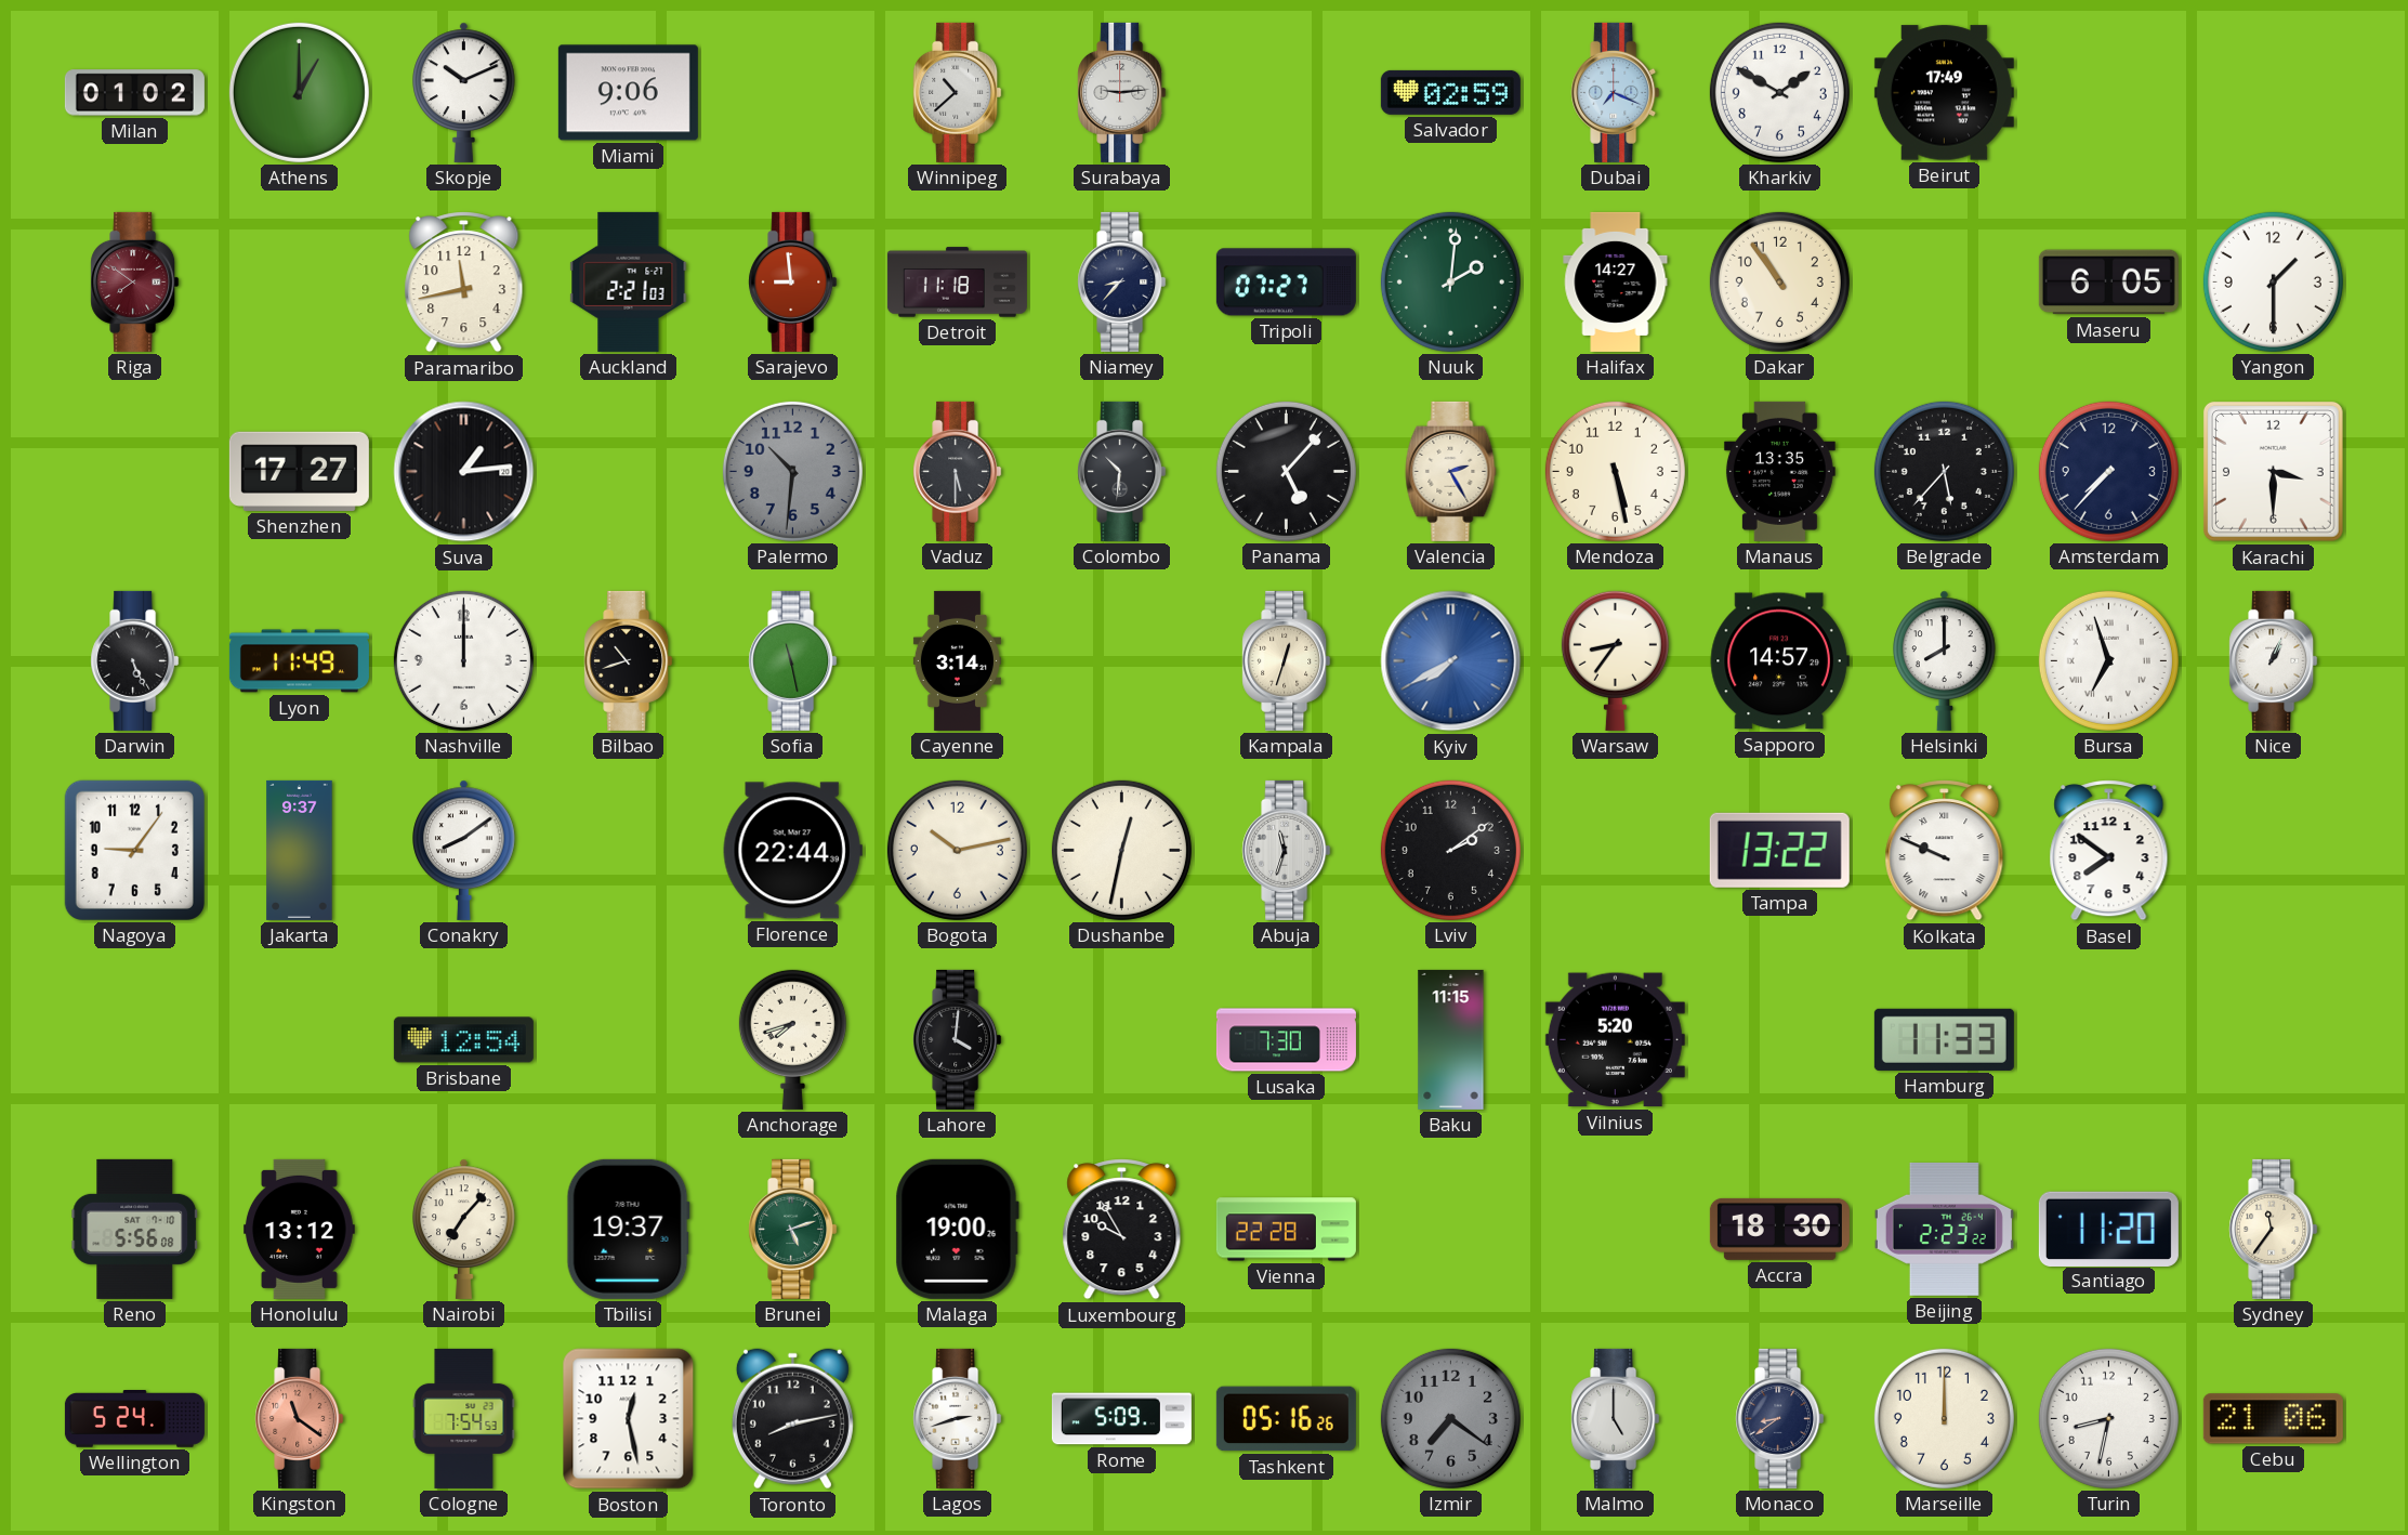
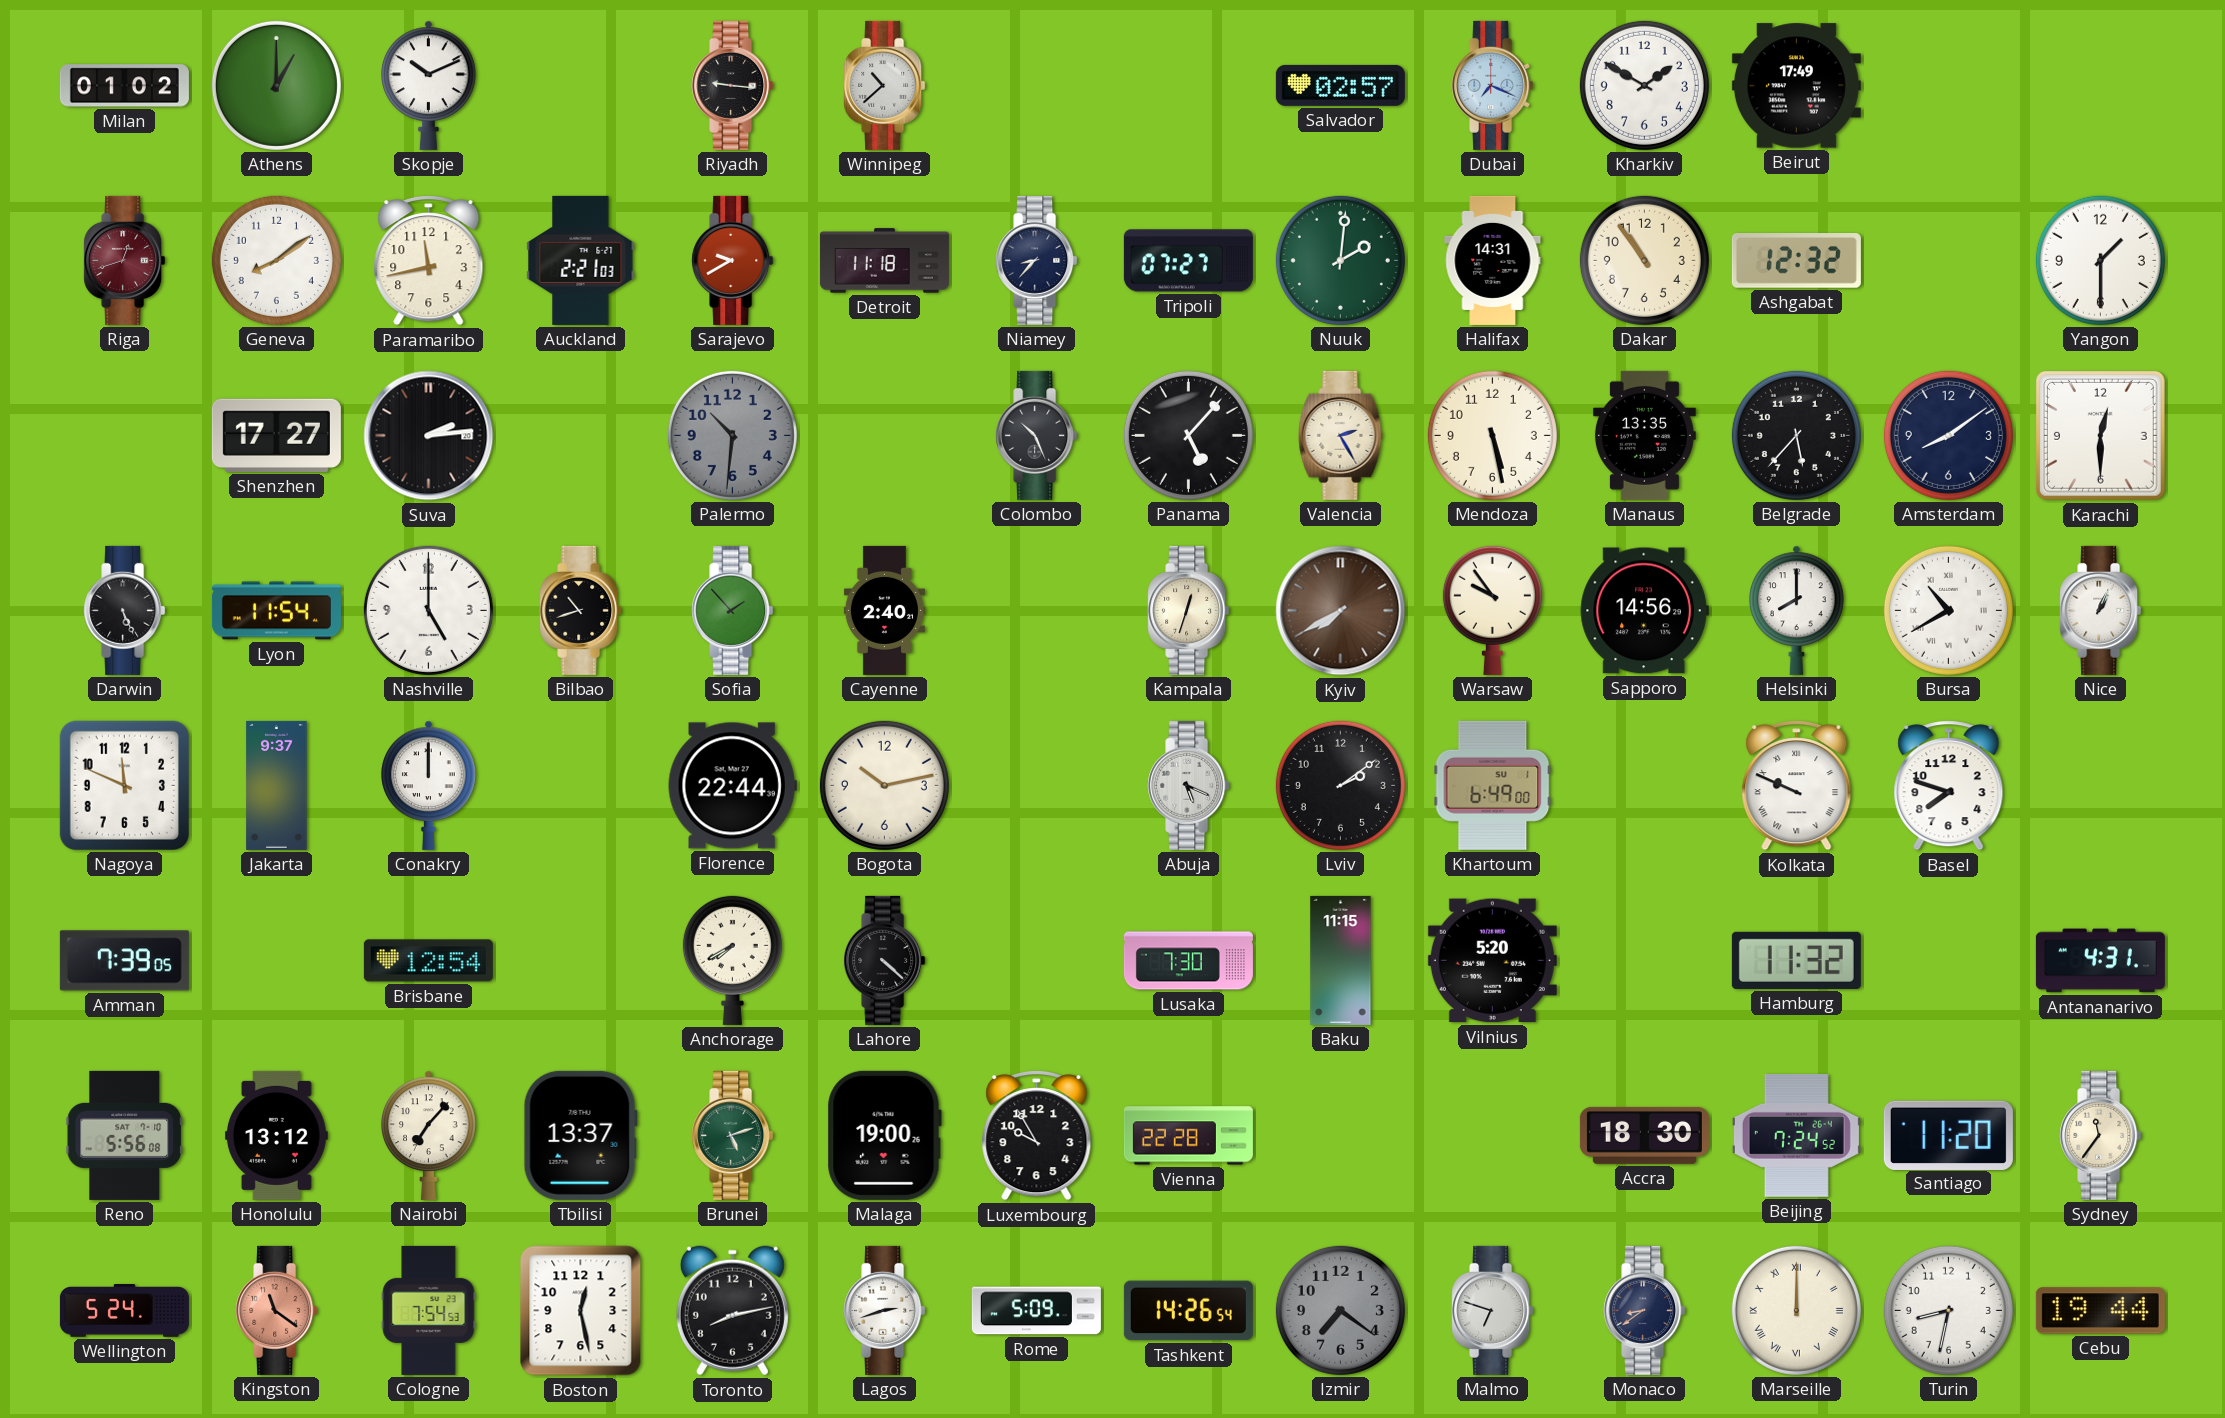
Miami: 9:06 -> none
Riyadh: none -> 9:16
Surabaya: 9:14 -> none
Salvador: 02:59 -> 02:57
Riga: 7:51 -> 12:42
Geneva: none -> 8:09
Sarajevo: 8:59 -> 9:40
Halifax: 14:27 -> 14:31
Ashgabat: none -> 12:32
Maseru: 6:05 -> none
Suva: 1:14 -> 2:14
Vaduz: 5:30 -> none
Colombo: 10:31 -> 10:26
Amsterdam: 7:37 -> 8:09
Karachi: 3:30 -> 12:30
Lyon: 11:49 -> 11:54
Nashville: 12:00 -> 5:00
Sofia: 11:28 -> 1:53
Cayenne: 3:14 -> 2:40
Kyiv dial: blue -> brown
Warsaw: 8:36 -> 9:54
Sapporo: 14:57 -> 14:56
Bursa: 6:57 -> 10:40
Nagoya: 9:06 -> 11:49
Conakry: 8:09 -> 12:00
Dushanbe: 12:32 -> none
Abuja: 11:33 -> 5:19
Khartoum: none -> 6:49
Tampa: 13:22 -> none
Basel: 7:51 -> 7:48
Amman: none -> 7:39
Anchorage: 7:42 -> 7:40
Lahore: 4:01 -> 4:22
Hamburg: 11:33 -> 11:32
Antananarivo: none -> 4:31
Tbilisi: 19:37 -> 13:37
Beijing: 2:23 -> 7:24
Tashkent: 05:16 -> 14:26
Malmo: 5:00 -> 6:48
Marseille numerals: Arabic -> Roman
Cebu: 21:06 -> 19:44
